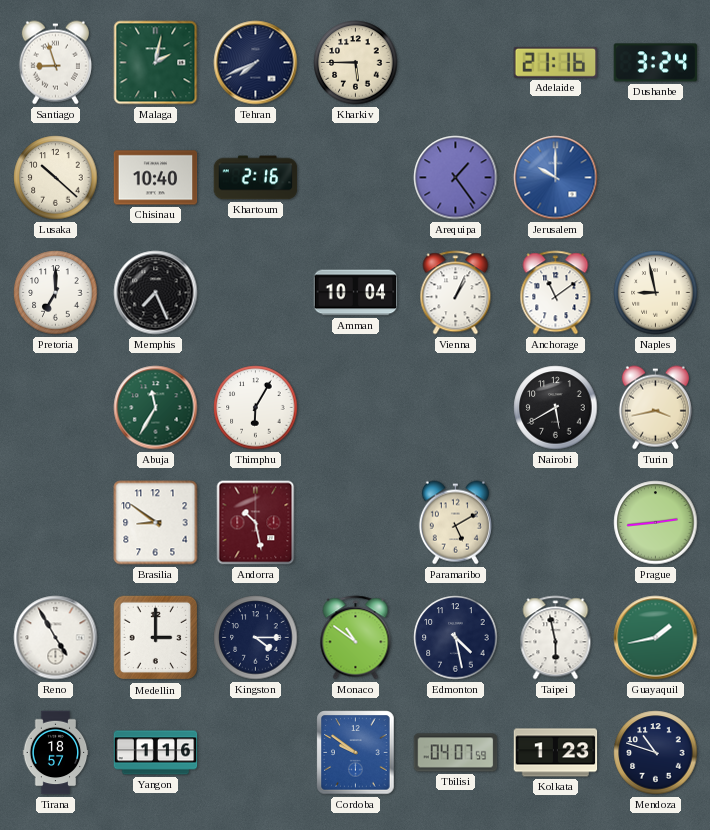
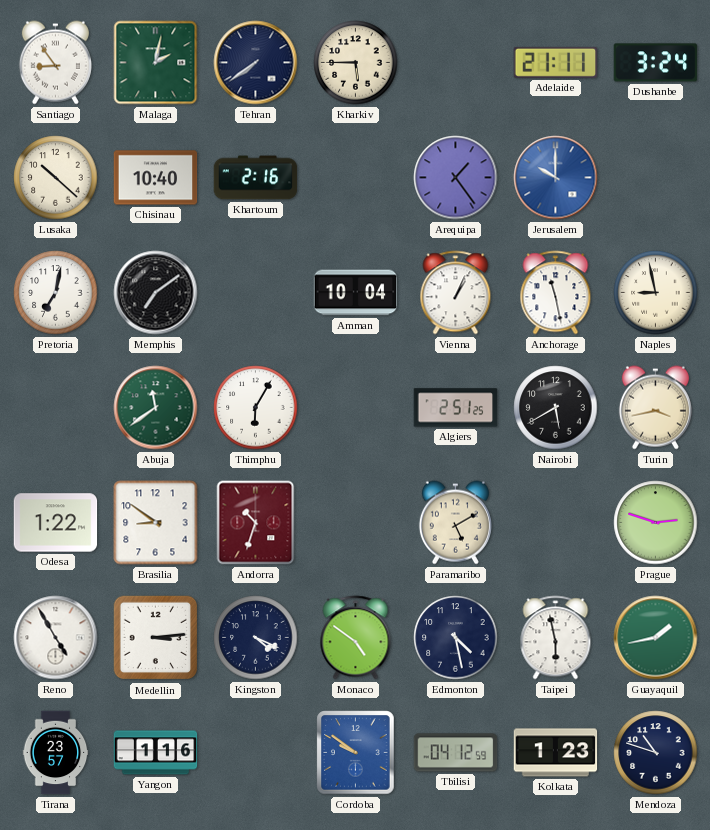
Santiago: 8:57 -> 8:54
Tehran: 7:41 -> 7:39
Adelaide: 21:16 -> 21:11
Pretoria: 7:00 -> 7:02
Memphis: 7:26 -> 7:09
Anchorage: 11:09 -> 11:28
Abuja: 11:35 -> 11:39
Algiers: none -> 2:51
Odesa: none -> 1:22
Andorra: 10:28 -> 10:33
Prague: 2:44 -> 2:48
Medellin: 3:00 -> 3:14
Kingston: 4:15 -> 4:19
Monaco: 10:51 -> 4:51
Tirana: 18:57 -> 23:57
Tbilisi: 04:07 -> 04:12
